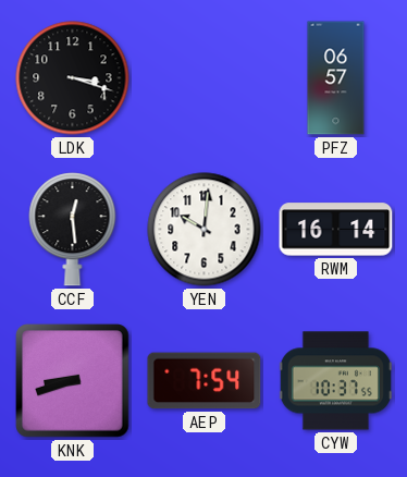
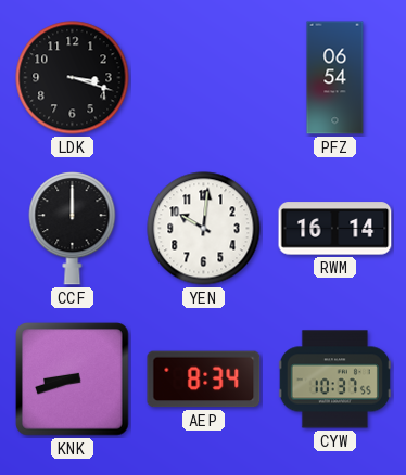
PFZ: 06:57 -> 06:54
CCF: 12:29 -> 12:00
AEP: 7:54 -> 8:34
